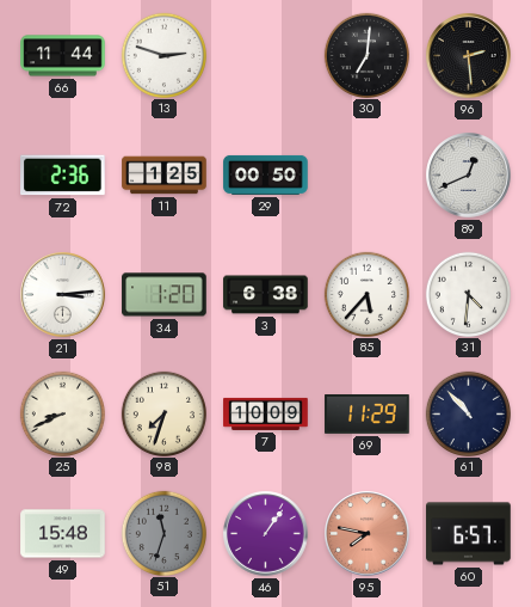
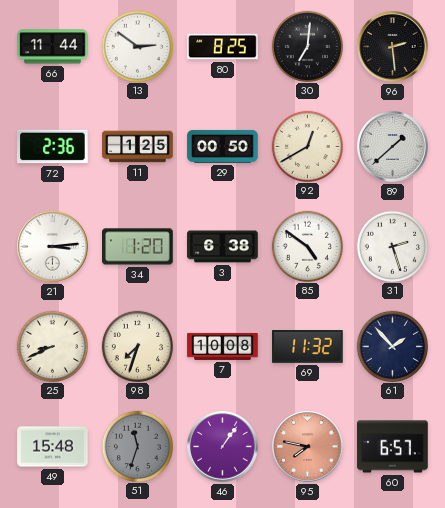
13: 2:48 -> 2:51
80: none -> 8:25
92: none -> 12:40
89: 12:41 -> 1:38
85: 5:37 -> 4:51
31: 4:31 -> 2:27
7: 10:09 -> 10:08
69: 11:29 -> 11:32
61: 10:53 -> 1:53
